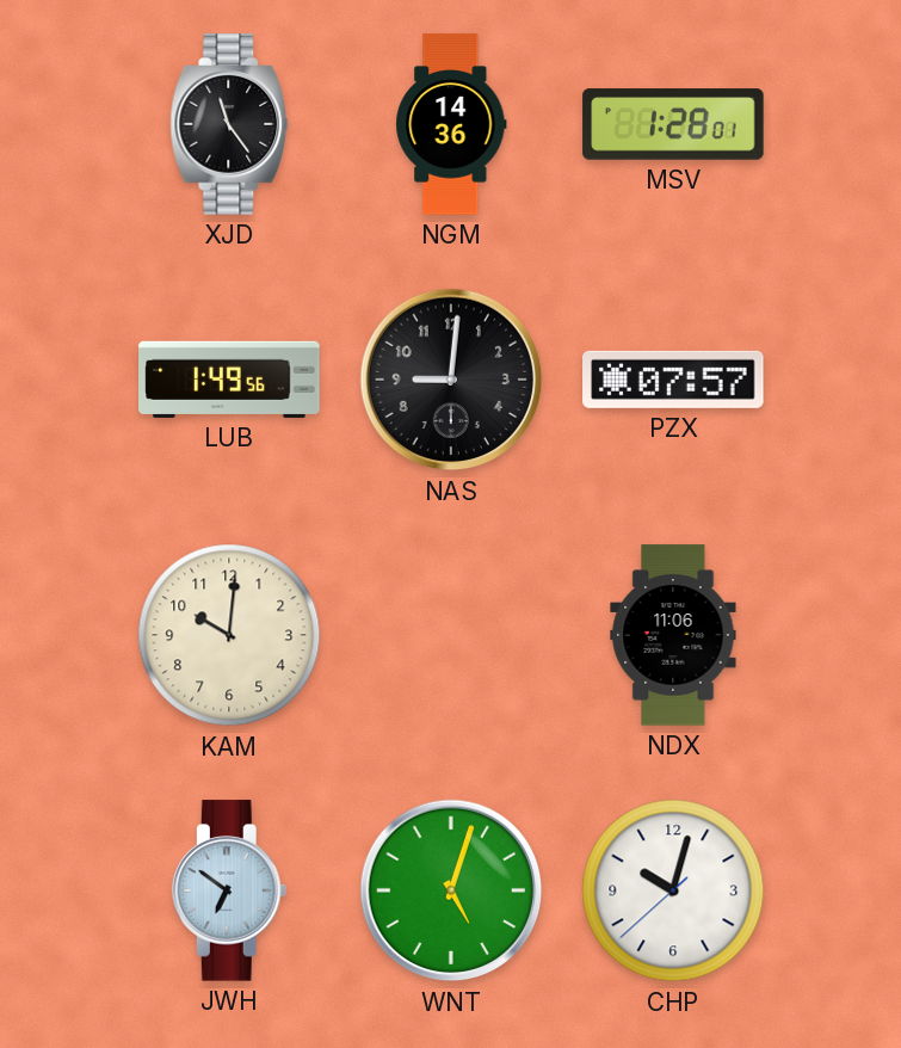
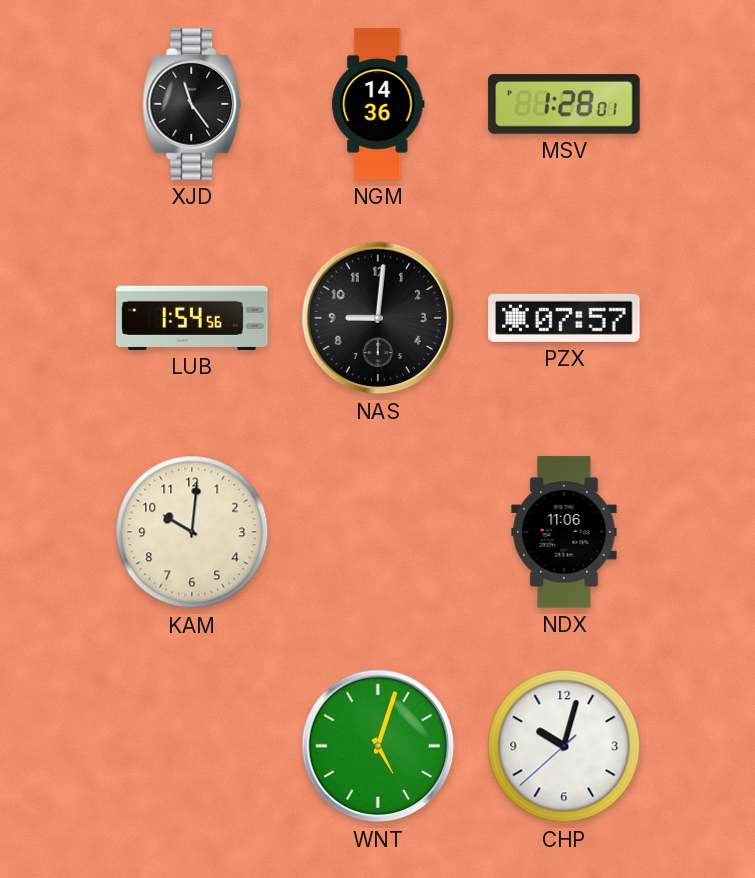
LUB: 1:49 -> 1:54
JWH: 6:51 -> none
